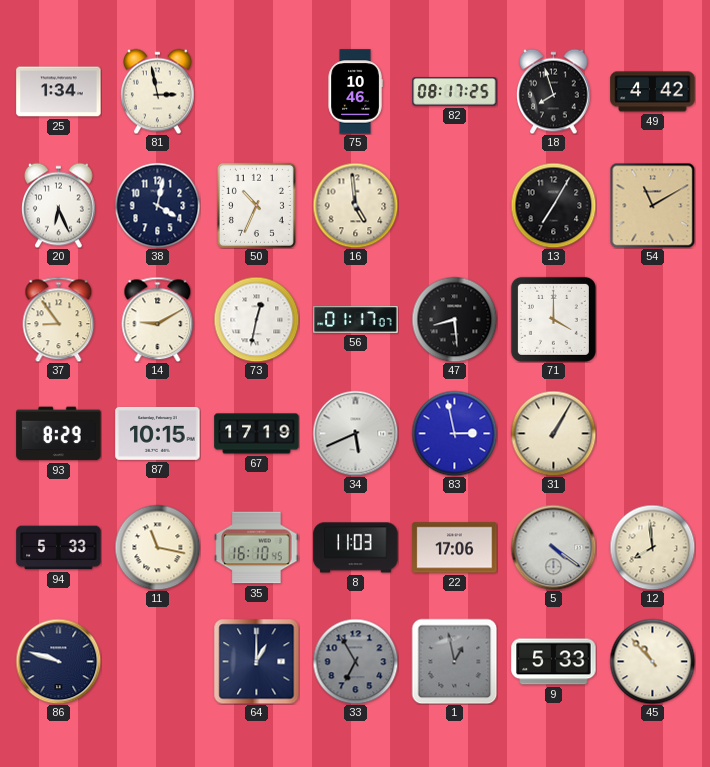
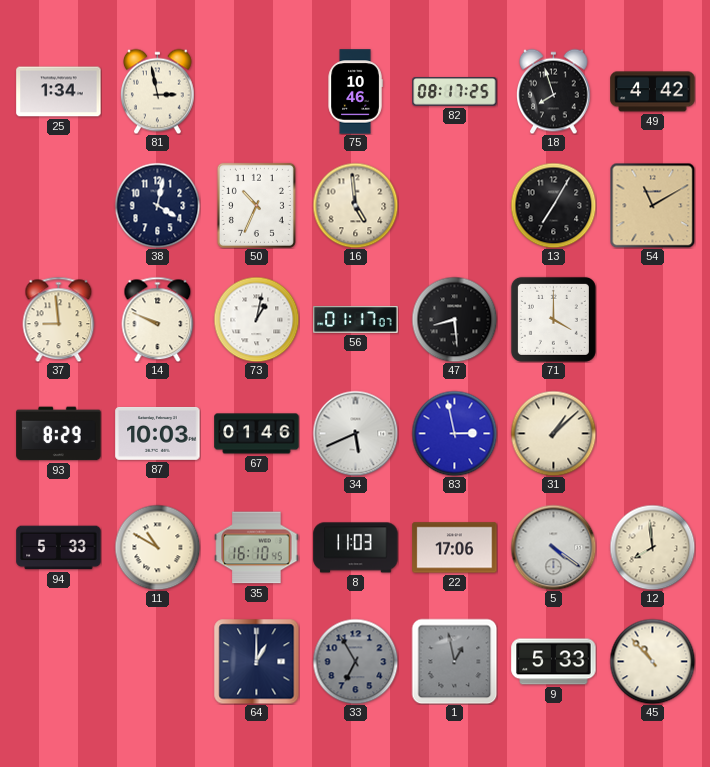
20: 6:26 -> none
37: 8:54 -> 8:59
14: 9:10 -> 9:49
73: 12:32 -> 1:02
87: 10:15 -> 10:03
67: 17:19 -> 01:46
31: 1:05 -> 1:08
11: 11:17 -> 10:50
86: 9:48 -> none
